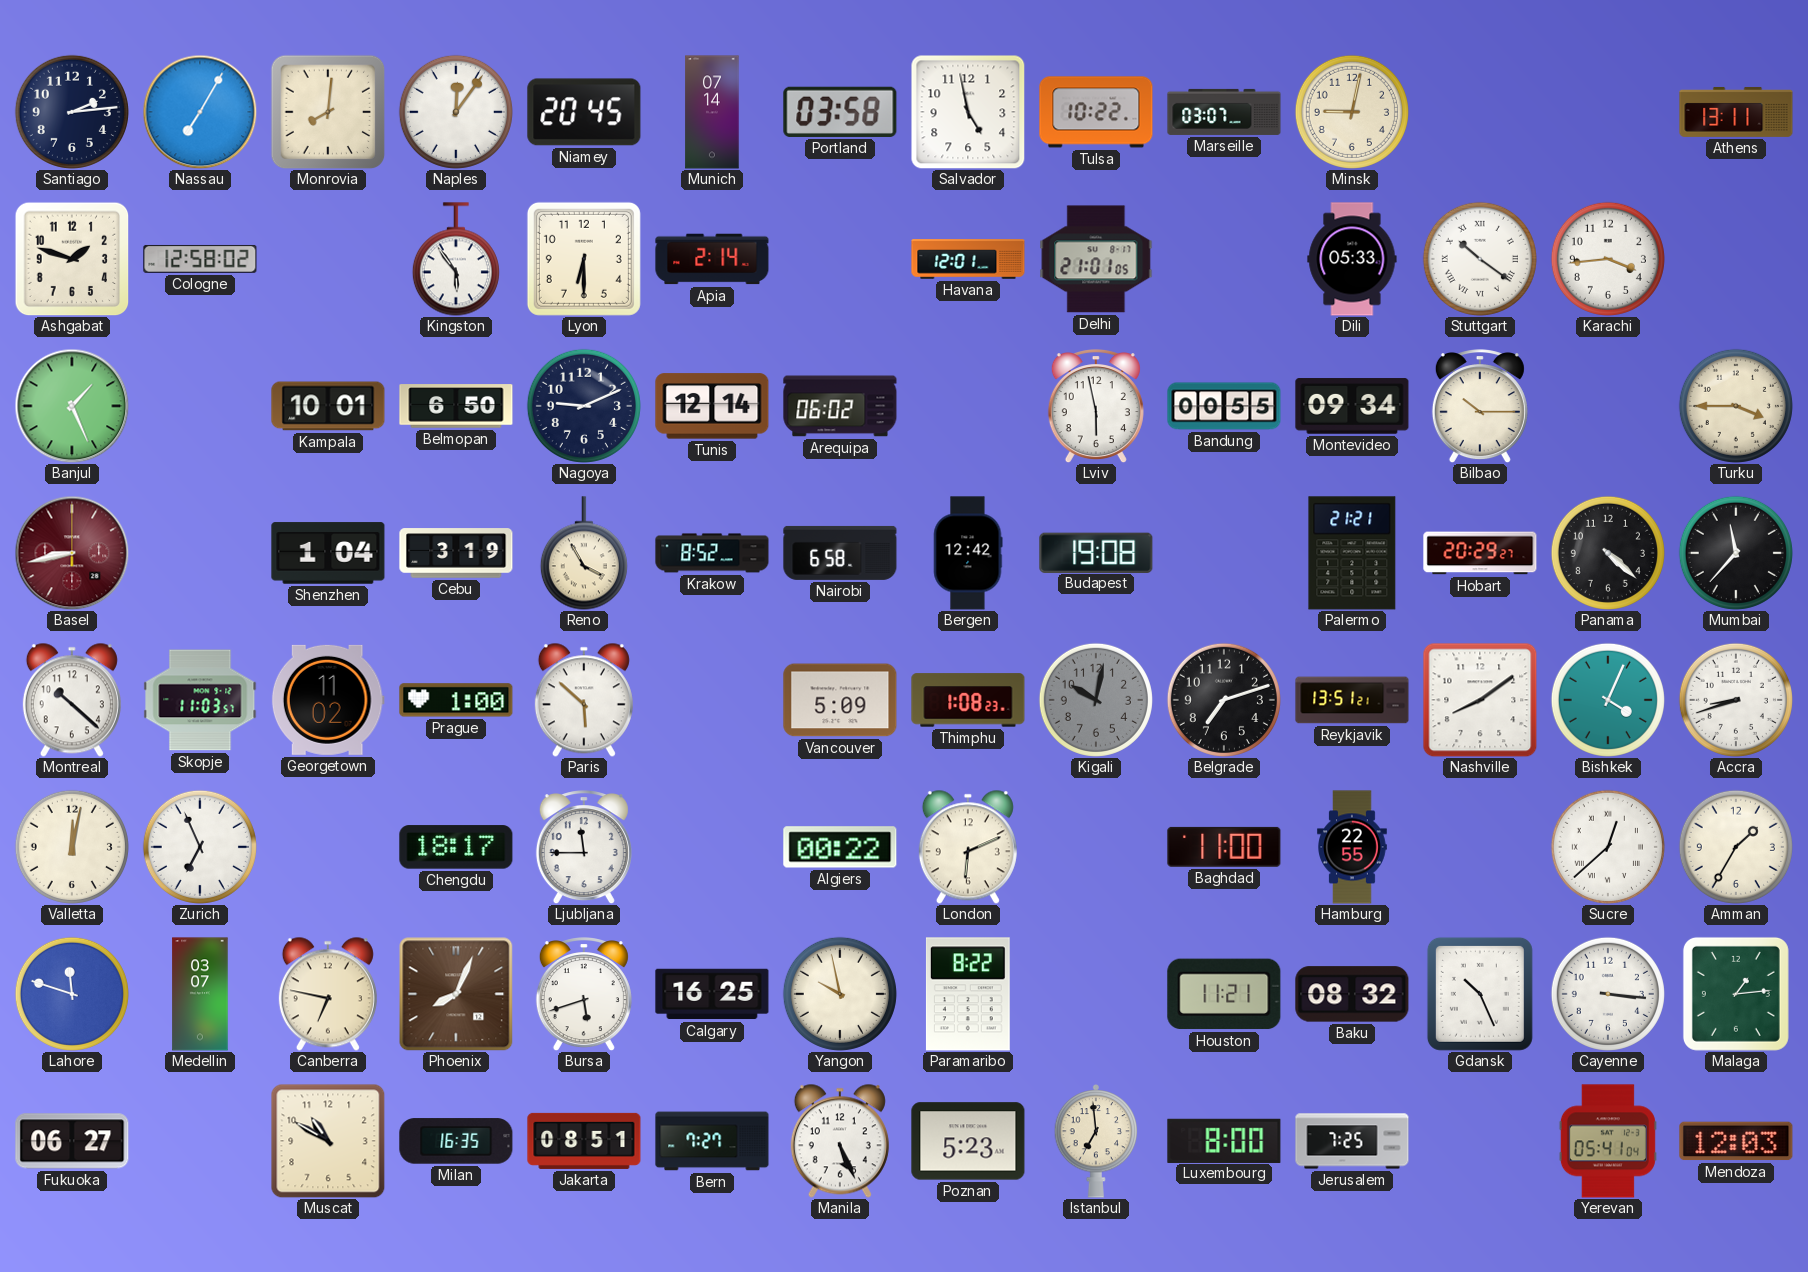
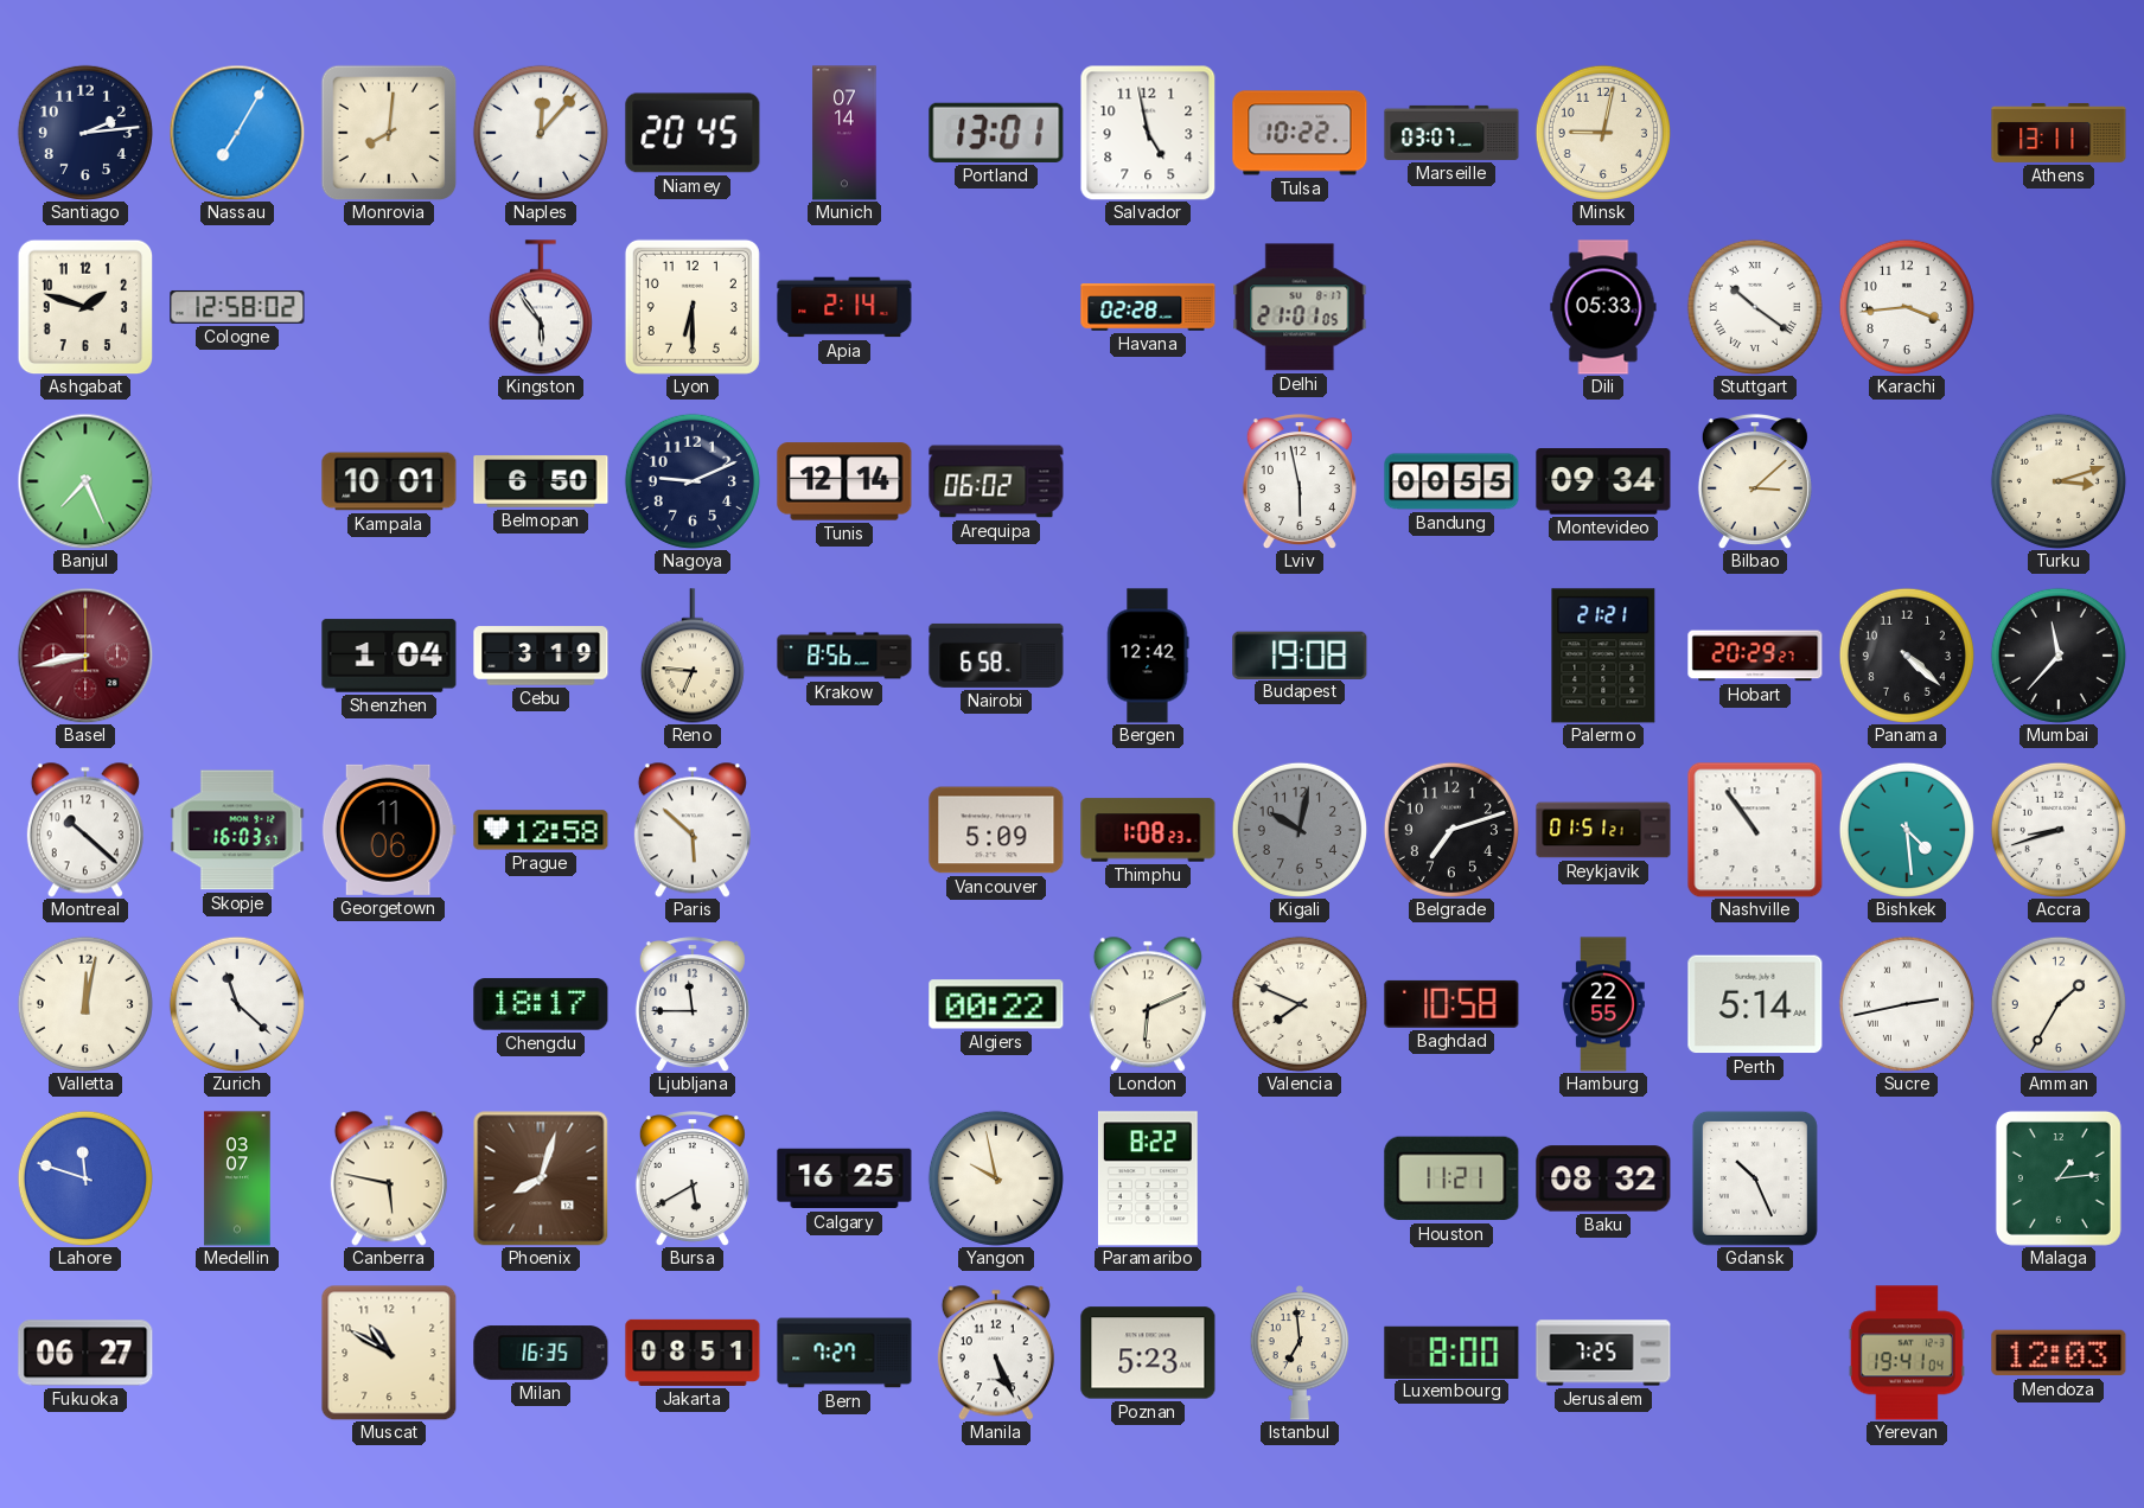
Naples: 12:06 -> 12:07
Portland: 03:58 -> 13:01
Havana: 12:01 -> 02:28
Banjul: 1:26 -> 7:26
Bilbao: 10:15 -> 3:08
Turku: 3:45 -> 3:12
Reno: 3:55 -> 6:46
Krakow: 8:52 -> 8:56
Skopje: 11:03 -> 16:03
Georgetown: 11:02 -> 11:06
Prague: 1:00 -> 12:58
Reykjavik: 13:51 -> 01:51
Nashville: 8:09 -> 10:54
Bishkek: 4:04 -> 4:29
Zurich: 6:56 -> 11:22
Valencia: none -> 7:49
Baghdad: 11:00 -> 10:58
Perth: none -> 5:14
Sucre: 12:38 -> 2:43
Canberra: 6:47 -> 5:47
Phoenix: 8:04 -> 8:03
Bursa: 5:42 -> 5:40
Cayenne: 3:16 -> none
Yerevan: 05:41 -> 19:41
